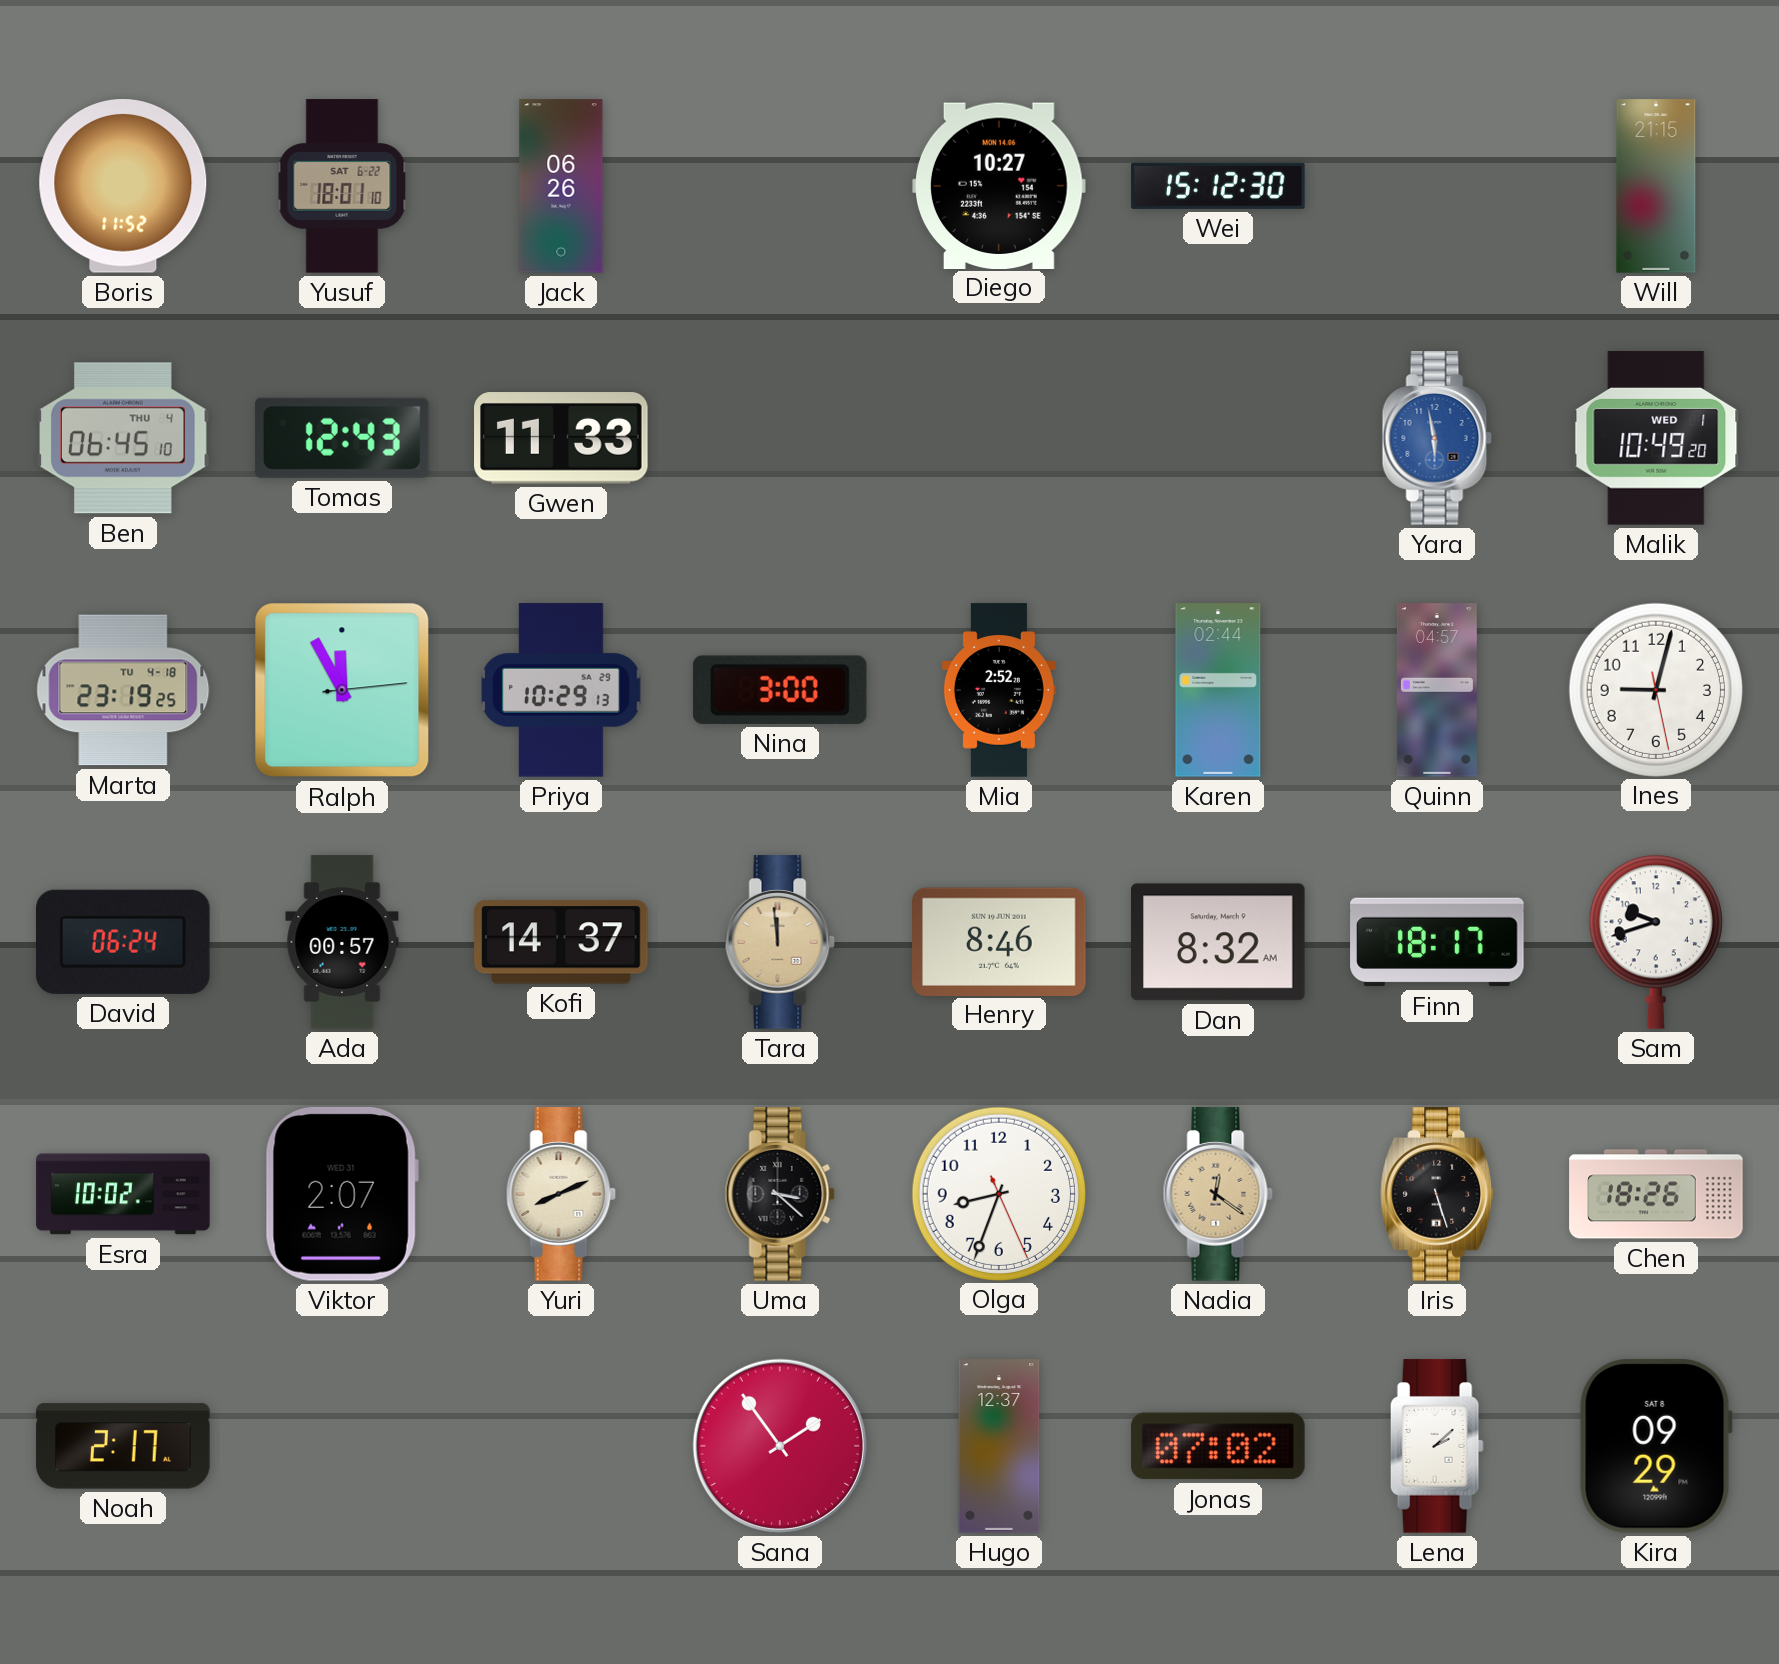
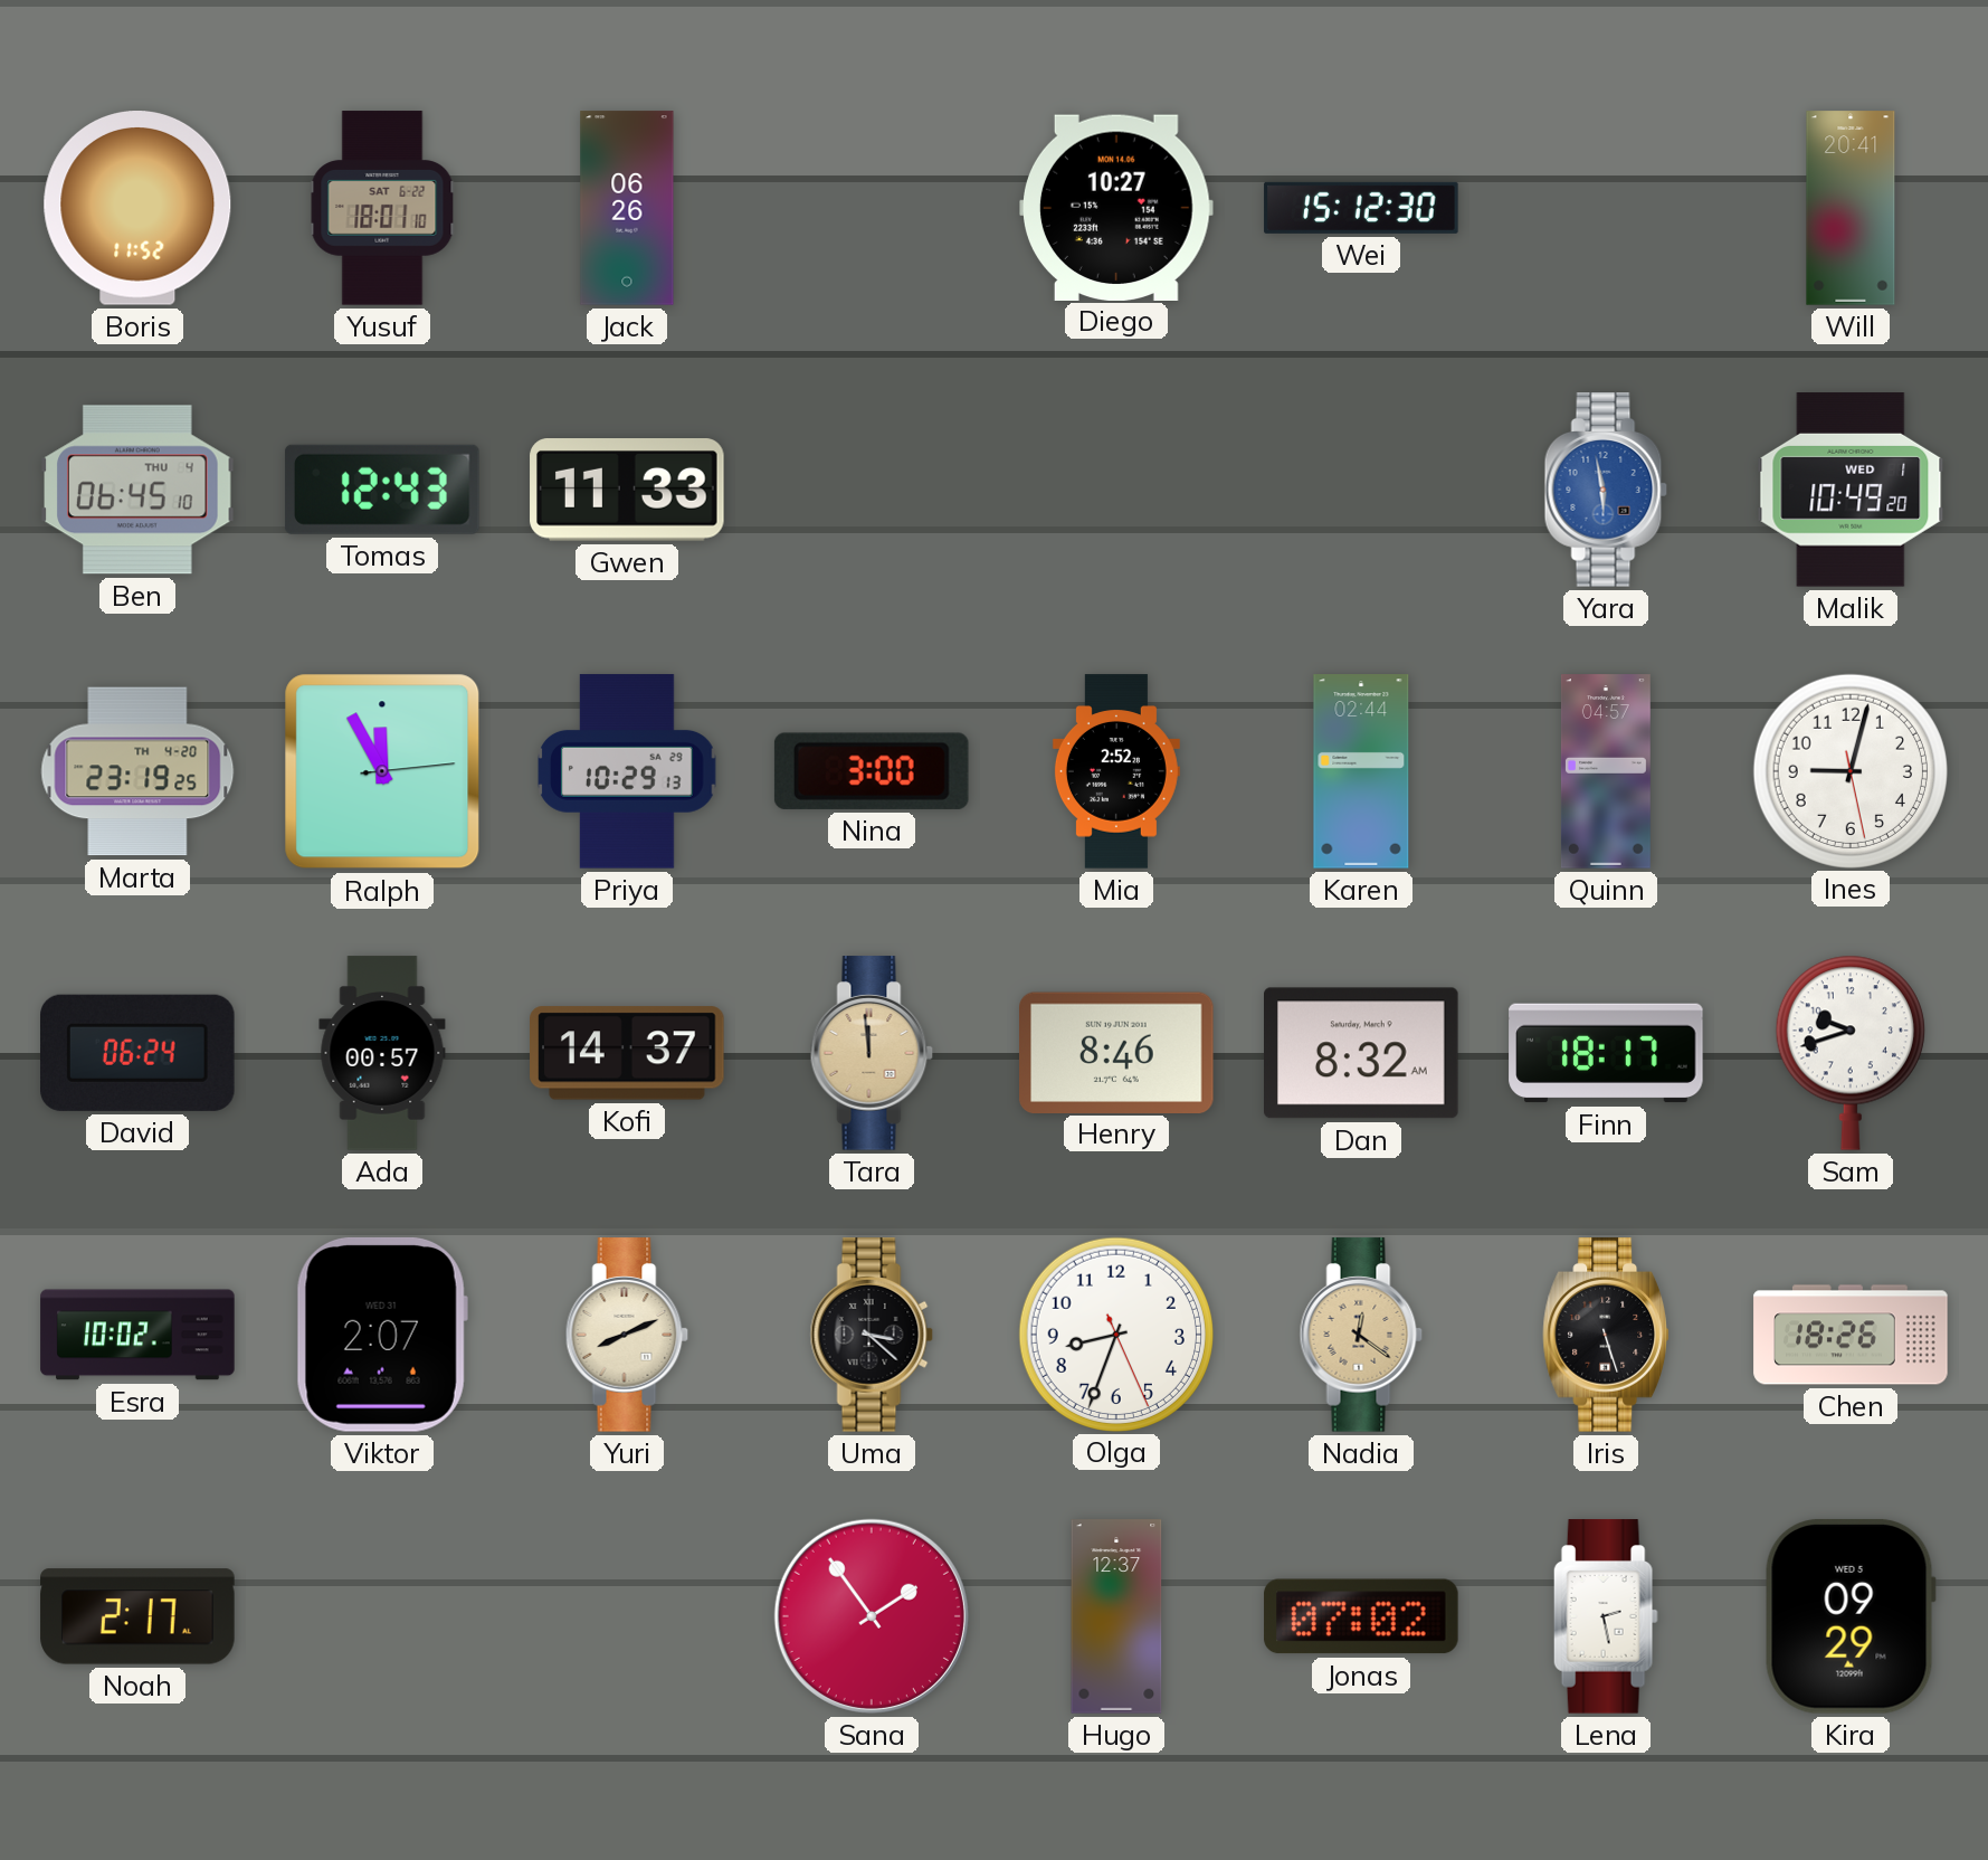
Will: 21:15 -> 20:41
Marta date: TU 4-18 -> TH 4-20
Lena: 2:08 -> 2:28
Kira date: SAT 8 -> WED 5
